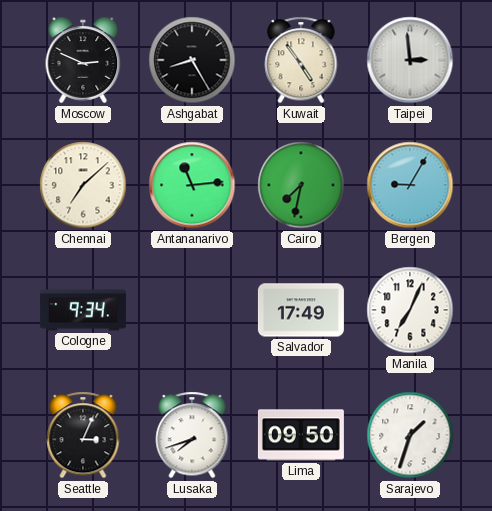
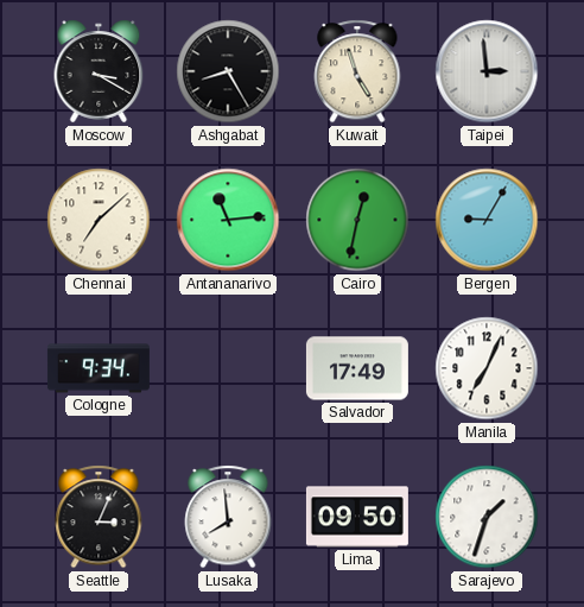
Moscow: 2:49 -> 3:20
Kuwait: 4:54 -> 4:57
Cairo: 7:32 -> 12:32
Lusaka: 7:42 -> 7:59
